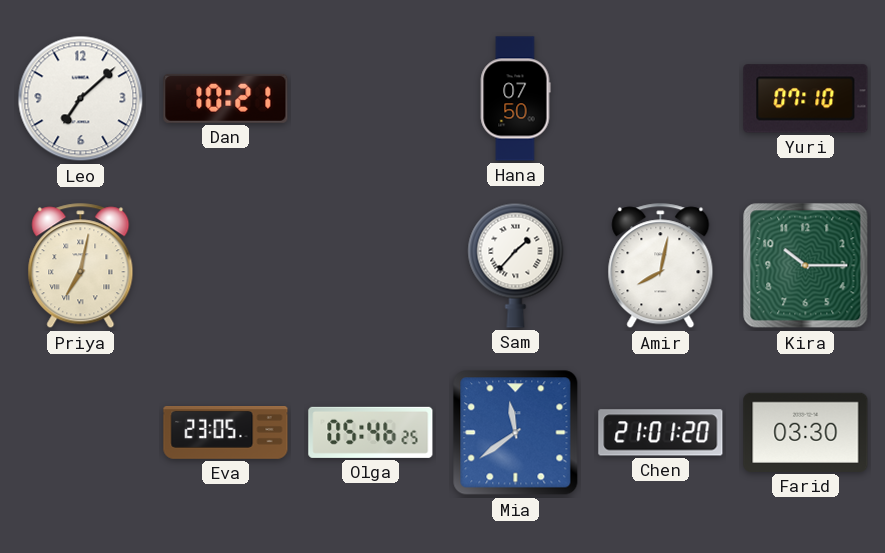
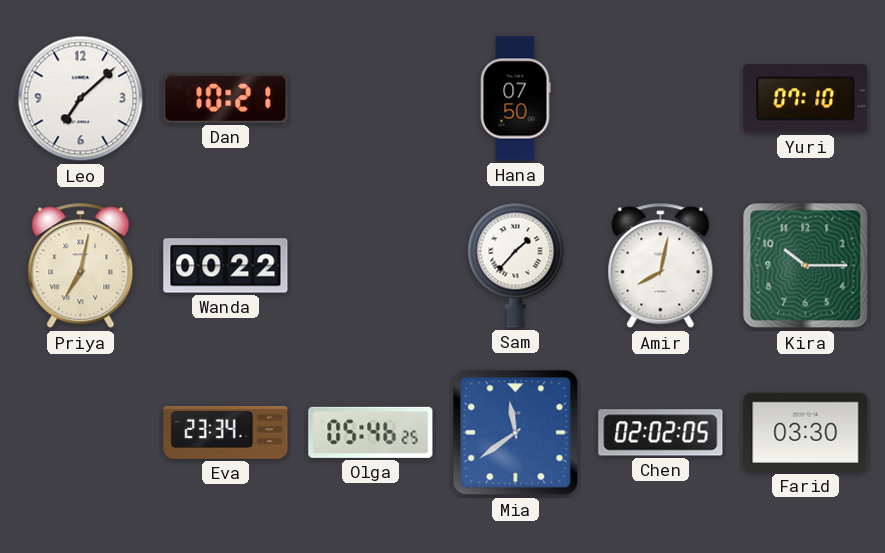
Wanda: none -> 00:22
Eva: 23:05 -> 23:34
Chen: 21:01 -> 02:02
